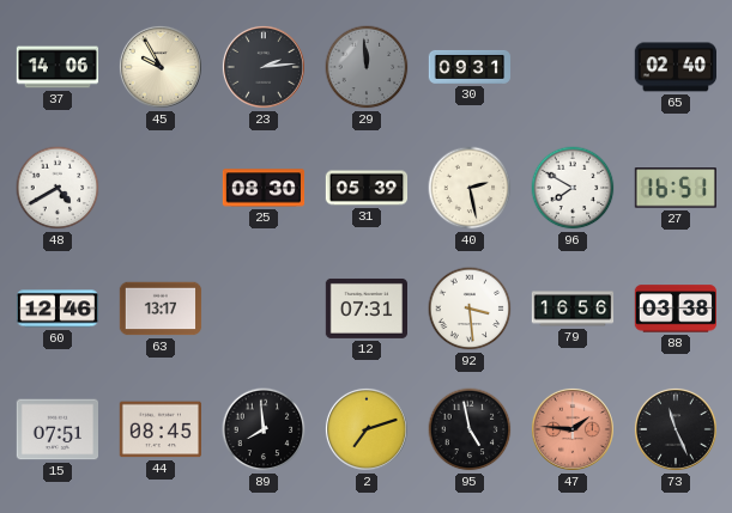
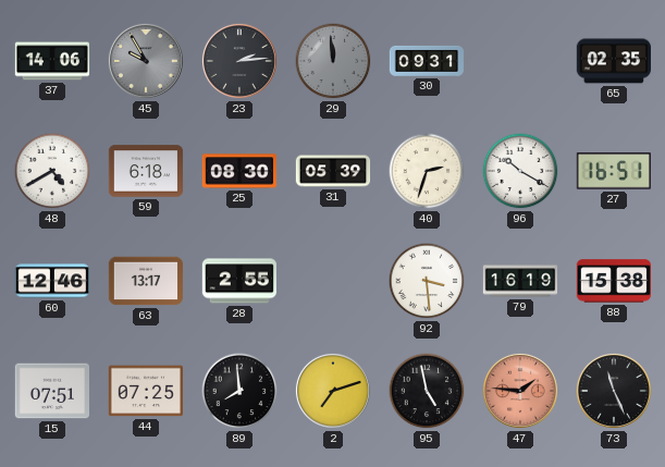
45 dial: cream -> grey
65: 02:40 -> 02:35
59: none -> 6:18
40: 2:28 -> 2:33
96: 7:50 -> 10:20
28: none -> 2:55
12: 07:31 -> none
79: 16:56 -> 16:19
88: 03:38 -> 15:38
44: 08:45 -> 07:25
